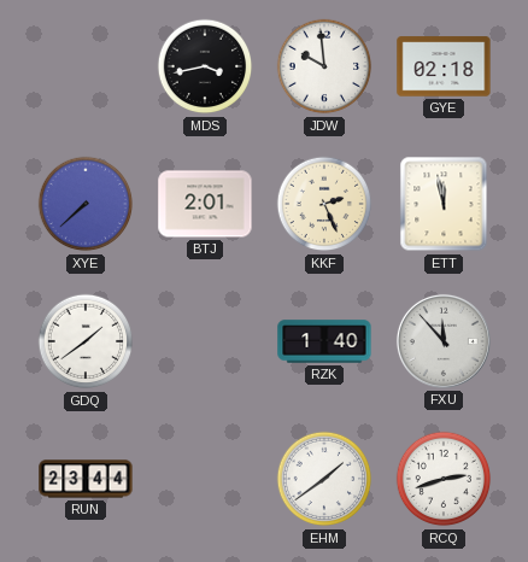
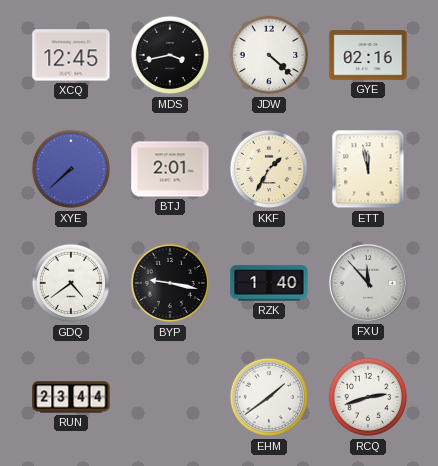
XCQ: none -> 12:45
JDW: 9:59 -> 4:22
GYE: 02:18 -> 02:16
KKF: 2:26 -> 1:35
GDQ: 1:39 -> 4:39
BYP: none -> 9:17
